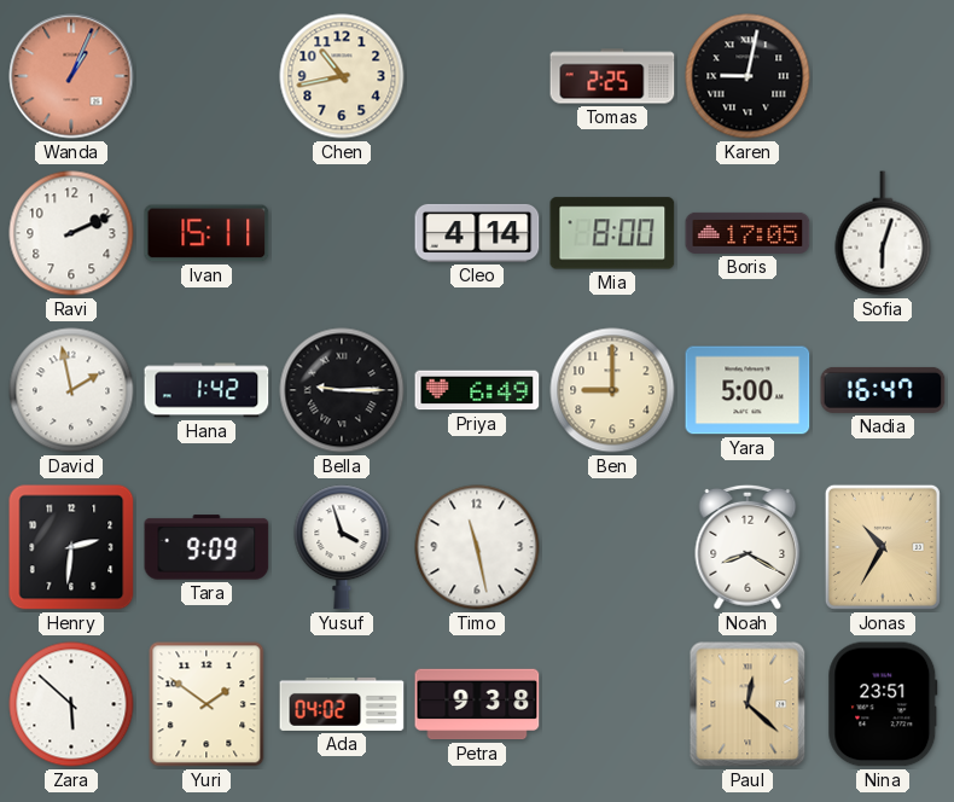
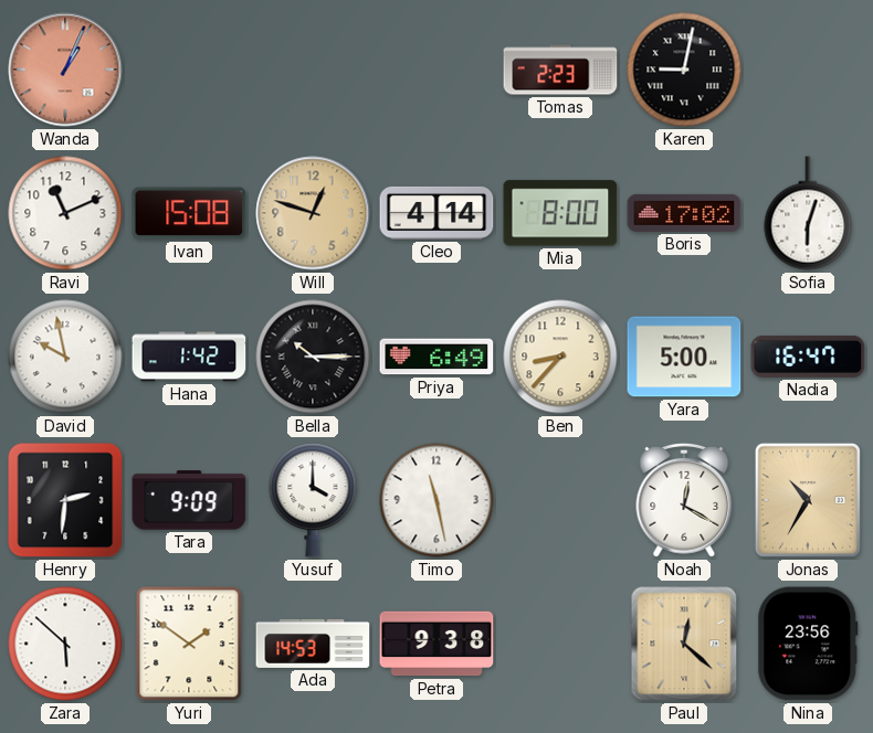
Chen: 10:43 -> none
Tomas: 2:25 -> 2:23
Ravi: 2:11 -> 11:11
Ivan: 15:11 -> 15:08
Will: none -> 12:48
Boris: 17:05 -> 17:02
David: 1:58 -> 9:58
Bella: 9:15 -> 10:15
Ben: 9:00 -> 8:37
Yusuf: 3:57 -> 4:00
Noah: 8:20 -> 12:20
Ada: 04:02 -> 14:53
Nina: 23:51 -> 23:56
